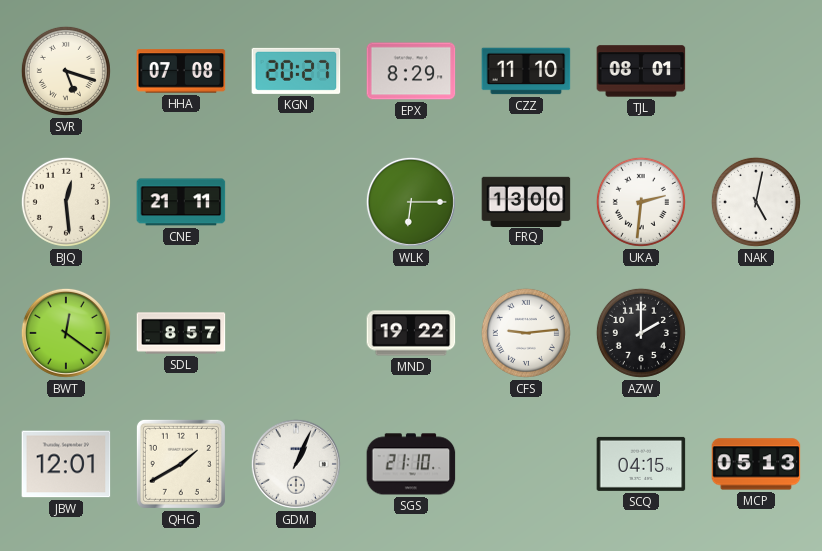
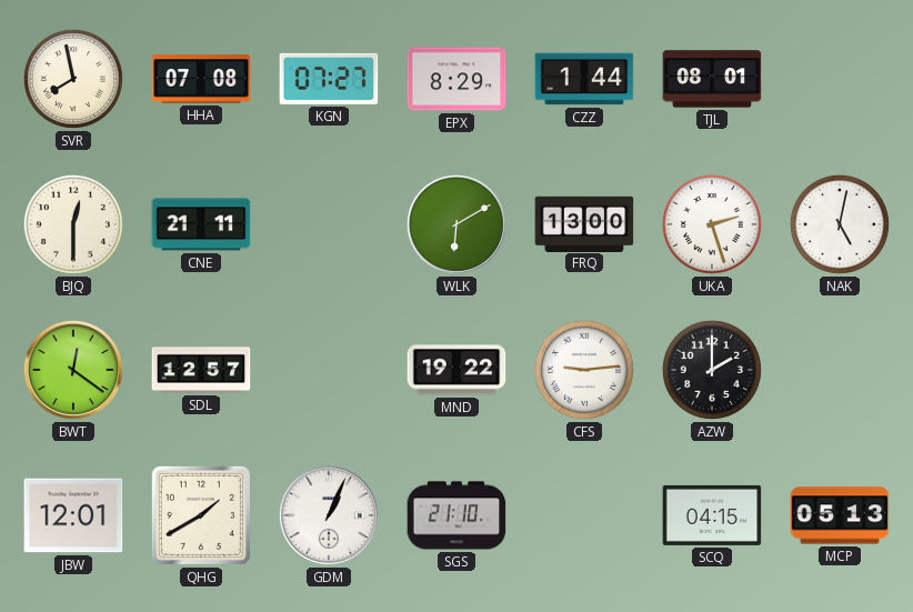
SVR: 5:18 -> 7:58
KGN: 20:27 -> 07:27
CZZ: 11:10 -> 1:44
BJQ: 12:29 -> 12:30
WLK: 6:15 -> 6:10
UKA: 2:31 -> 2:27
SDL: 8:57 -> 12:57
